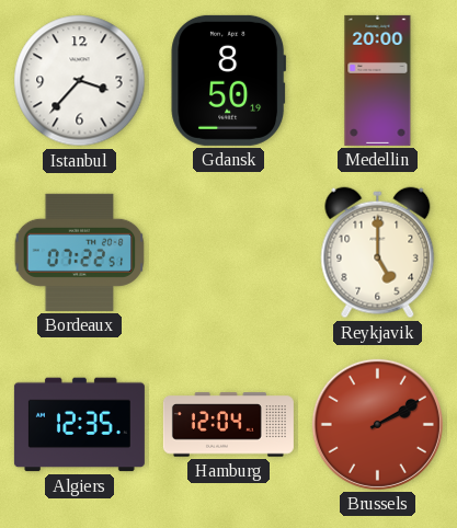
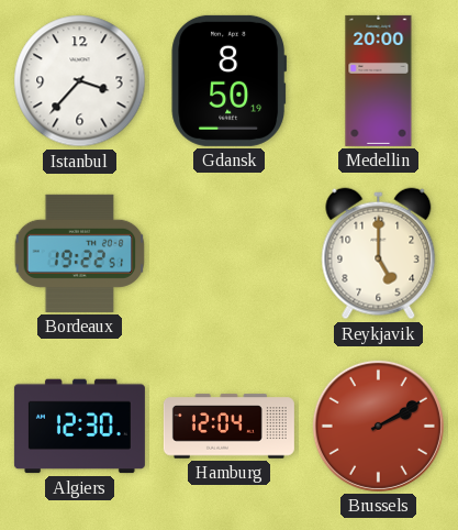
Bordeaux: 07:22 -> 19:22
Algiers: 12:35 -> 12:30
